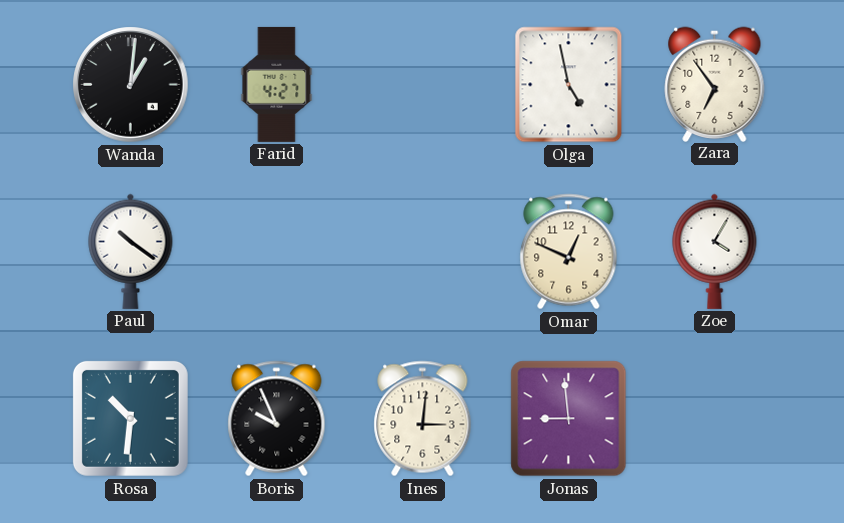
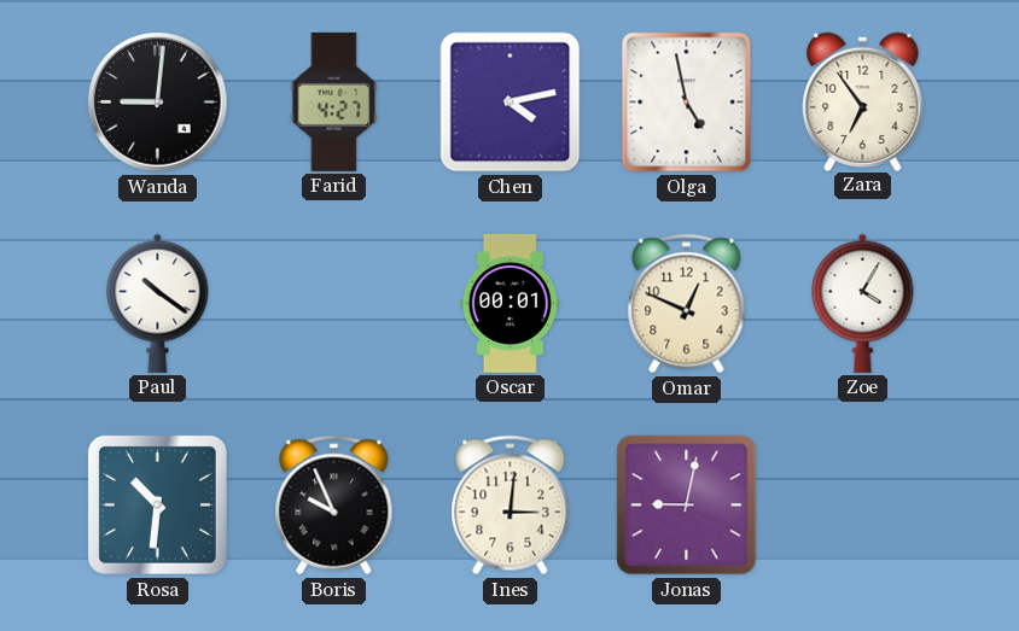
Wanda: 1:01 -> 9:01
Chen: none -> 4:13
Oscar: none -> 00:01
Jonas: 8:59 -> 9:02
